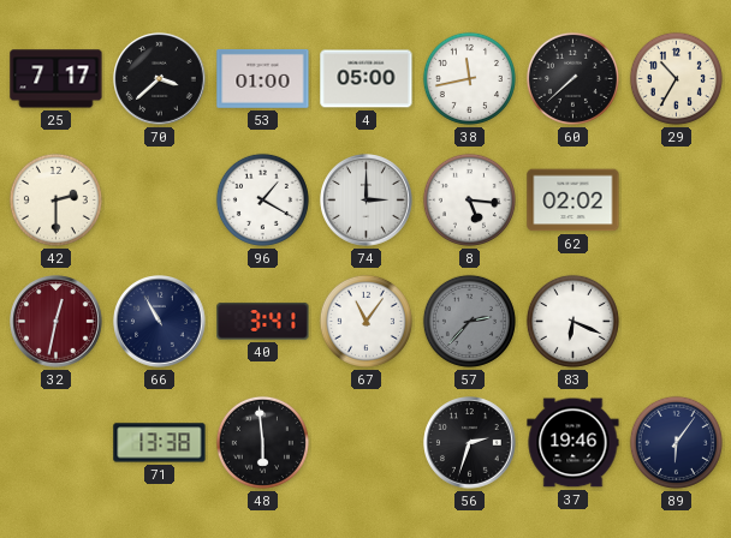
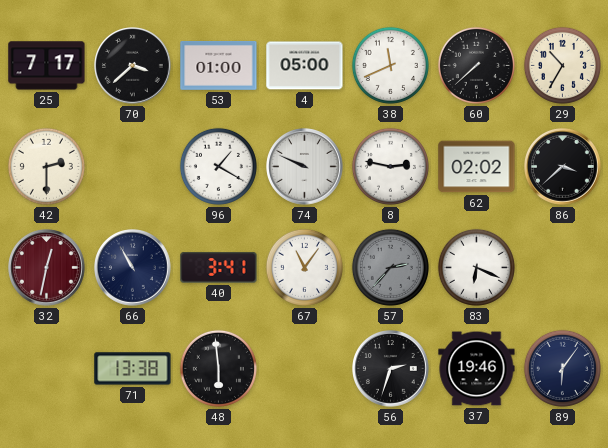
38: 11:43 -> 11:41
74: 3:00 -> 9:49
8: 5:16 -> 2:47
86: none -> 3:38
